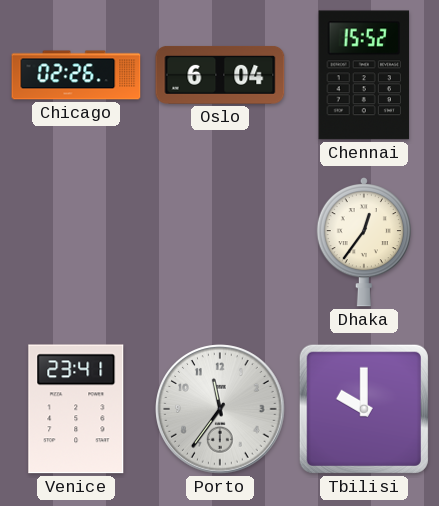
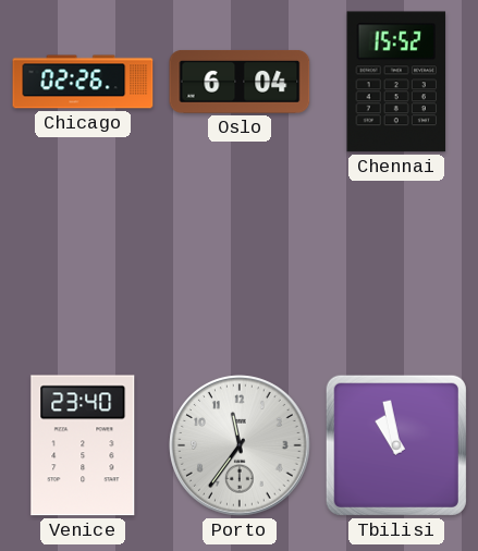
Dhaka: 12:36 -> none
Venice: 23:41 -> 23:40
Tbilisi: 10:00 -> 10:58
